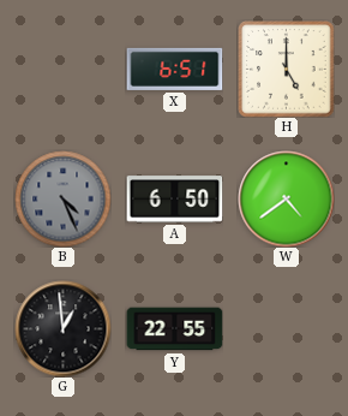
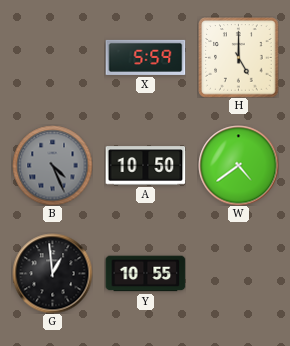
X: 6:51 -> 5:59
A: 6:50 -> 10:50
Y: 22:55 -> 10:55
